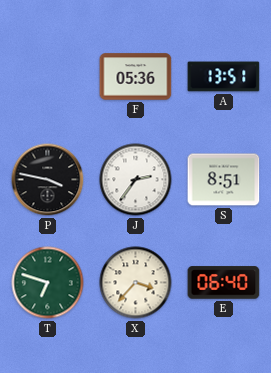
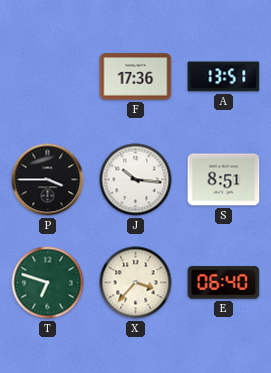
F: 05:36 -> 17:36
P: 3:47 -> 3:45
J: 2:36 -> 10:16
